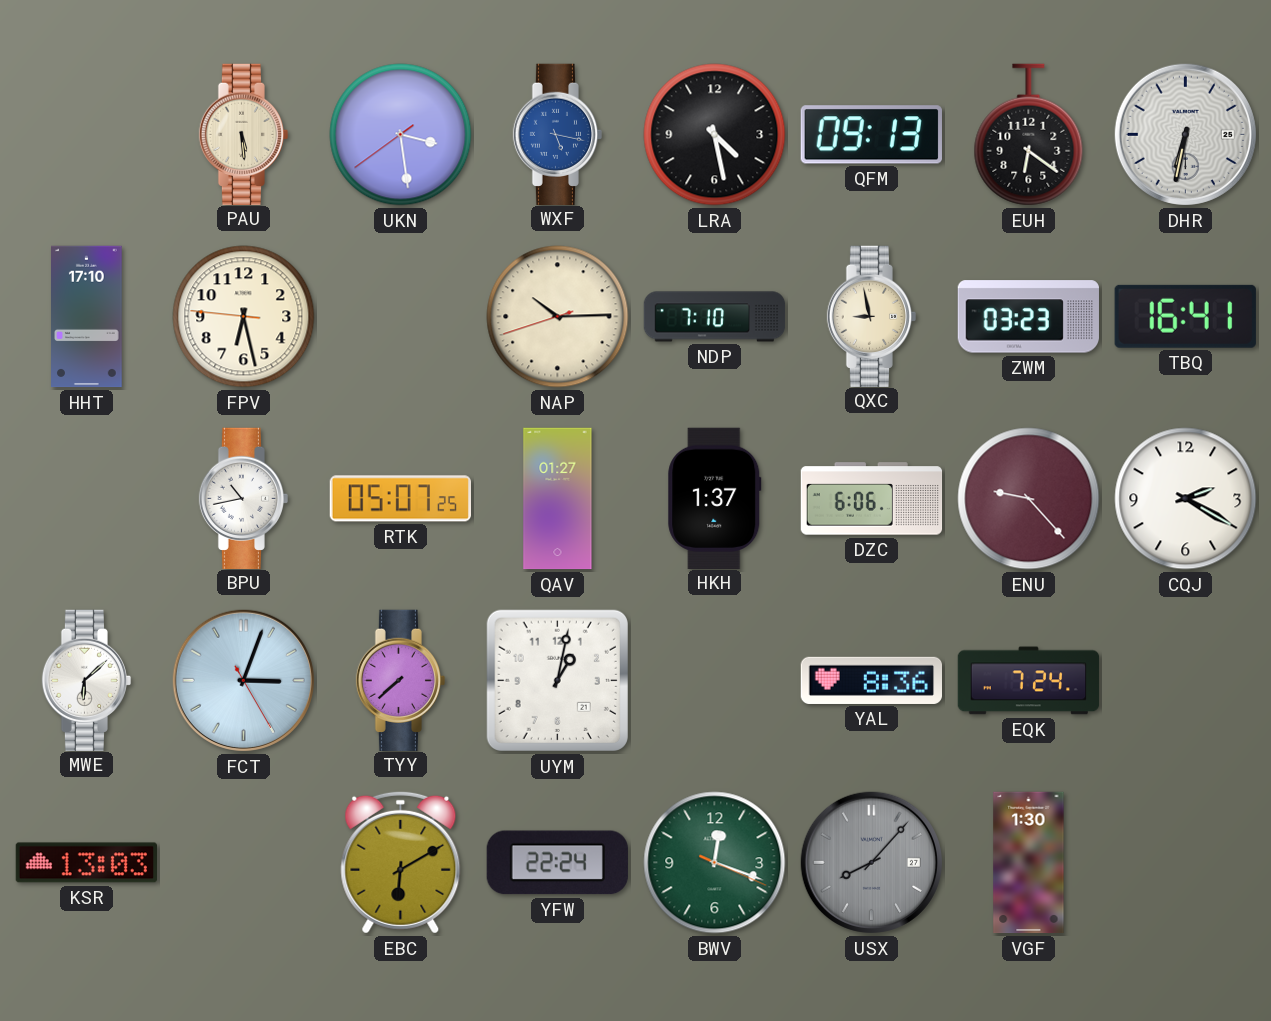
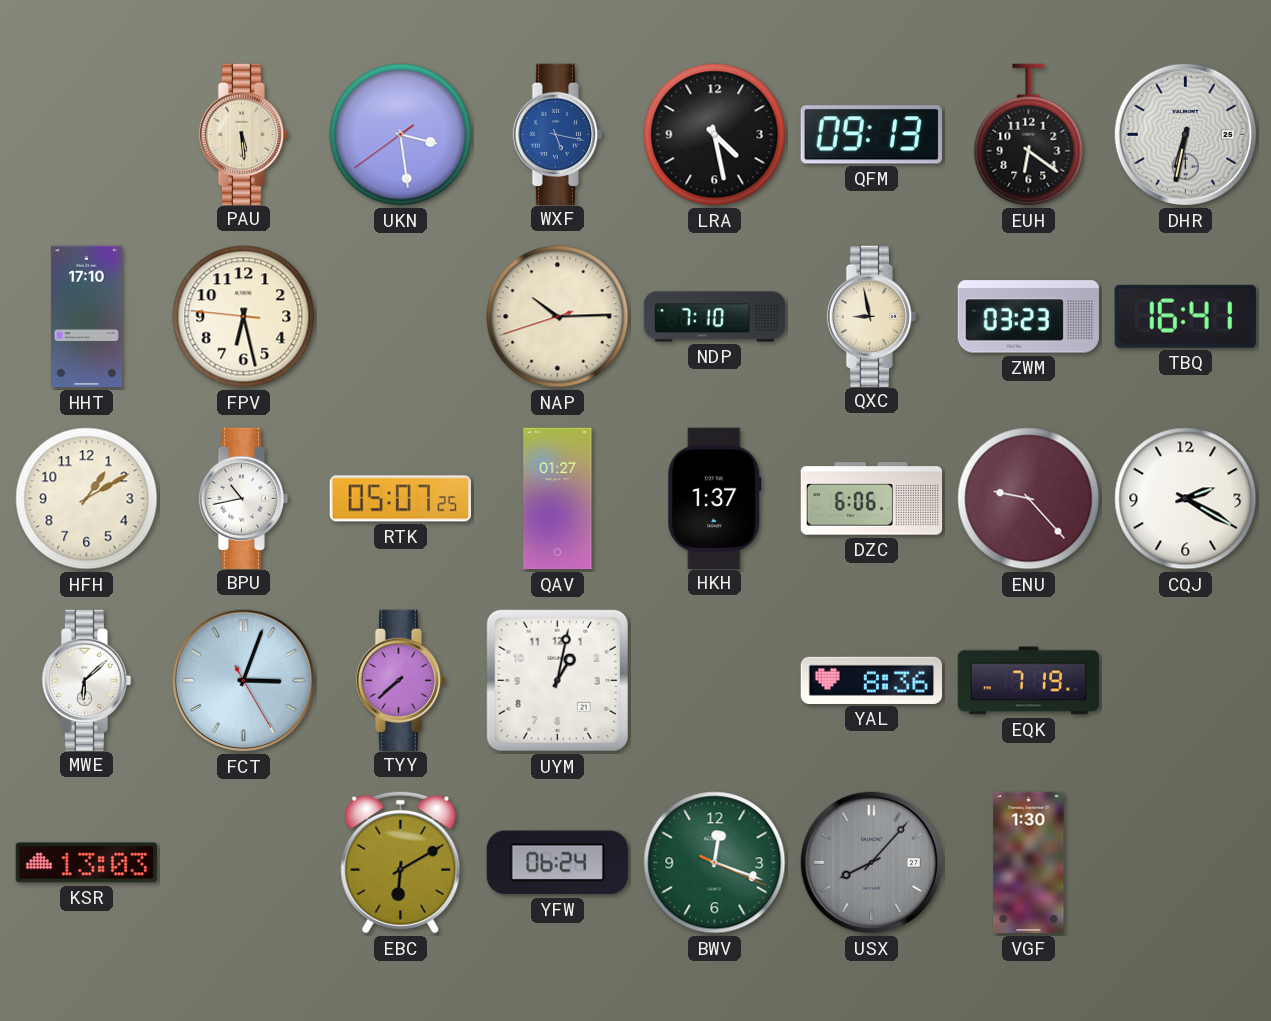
HFH: none -> 1:10
EQK: 7:24 -> 7:19
YFW: 22:24 -> 06:24
